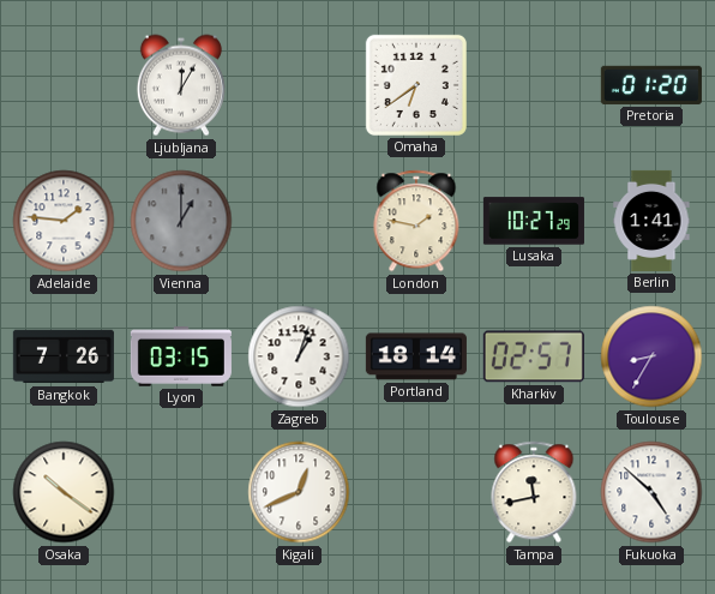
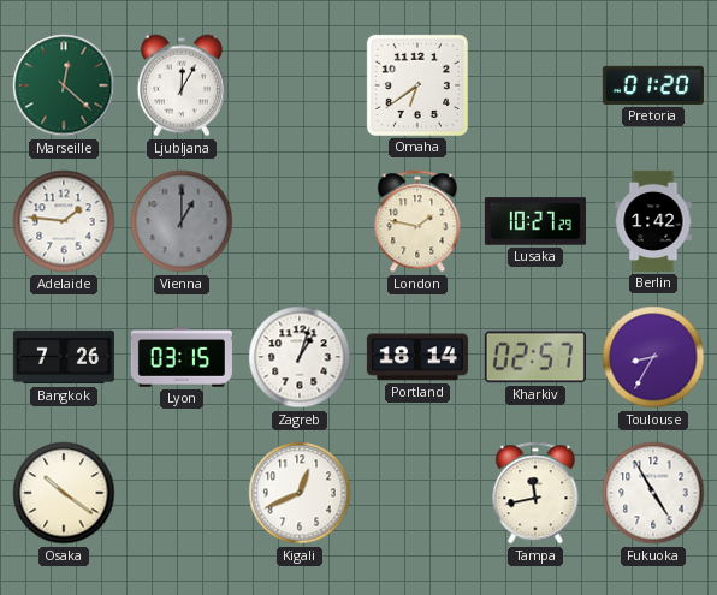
Marseille: none -> 12:22
Berlin: 1:41 -> 1:42
Fukuoka: 4:52 -> 4:55
